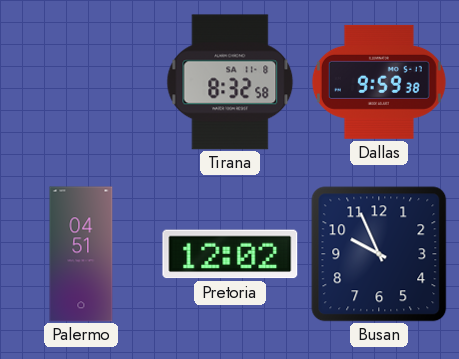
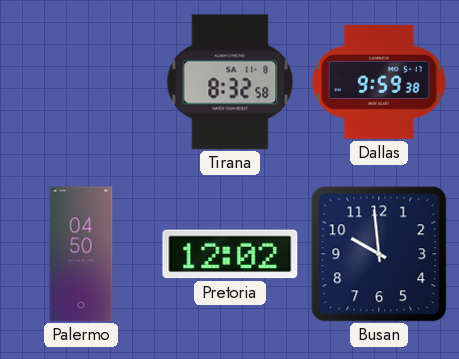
Palermo: 04:51 -> 04:50
Busan: 9:56 -> 9:59
